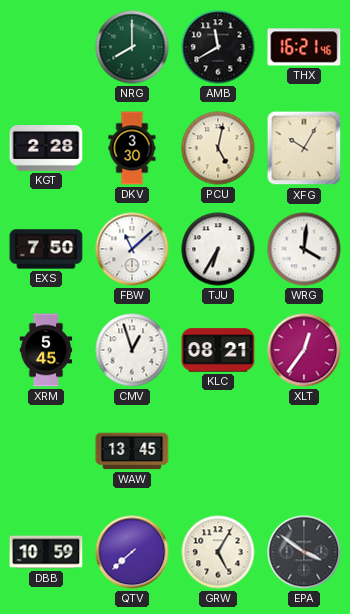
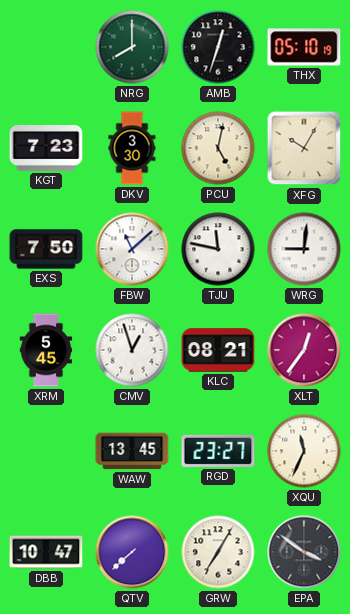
AMB: 11:40 -> 12:33
THX: 16:21 -> 05:10
KGT: 2:28 -> 7:23
TJU: 6:35 -> 11:47
WRG: 4:01 -> 9:01
RGD: none -> 23:27
XQU: none -> 11:34
DBB: 10:59 -> 10:47
GRW: 5:05 -> 7:05
